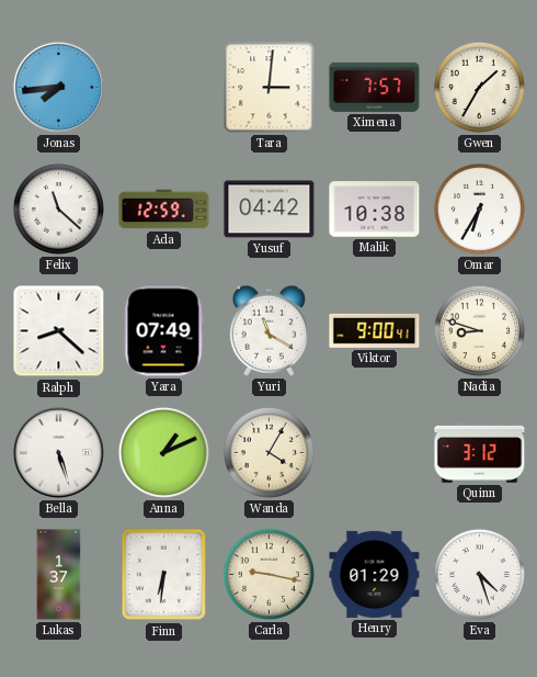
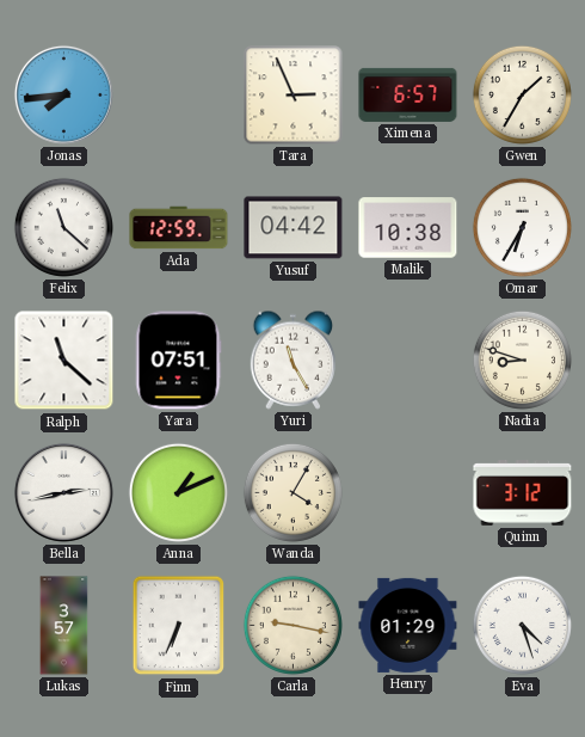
Tara: 3:01 -> 2:56
Ximena: 7:57 -> 6:57
Ralph: 8:22 -> 11:22
Yara: 07:49 -> 07:51
Yuri: 11:20 -> 11:25
Viktor: 9:00 -> none
Bella: 5:27 -> 2:43
Lukas: 1:37 -> 3:57
Finn: 6:31 -> 6:34
